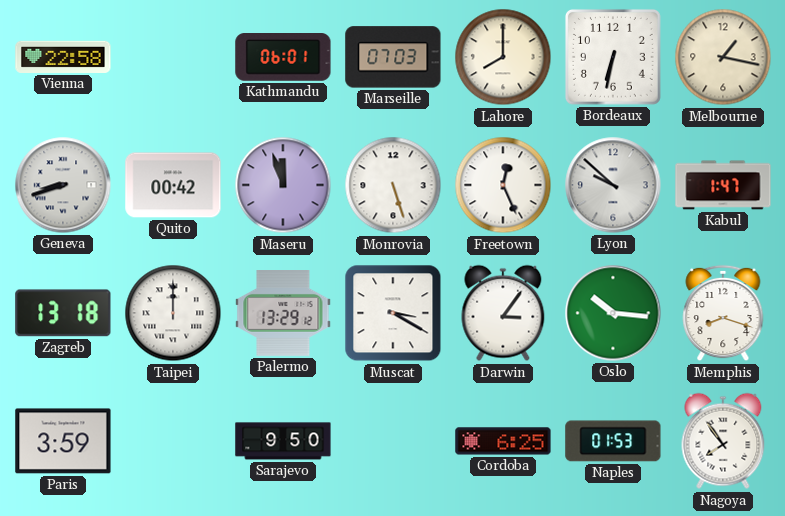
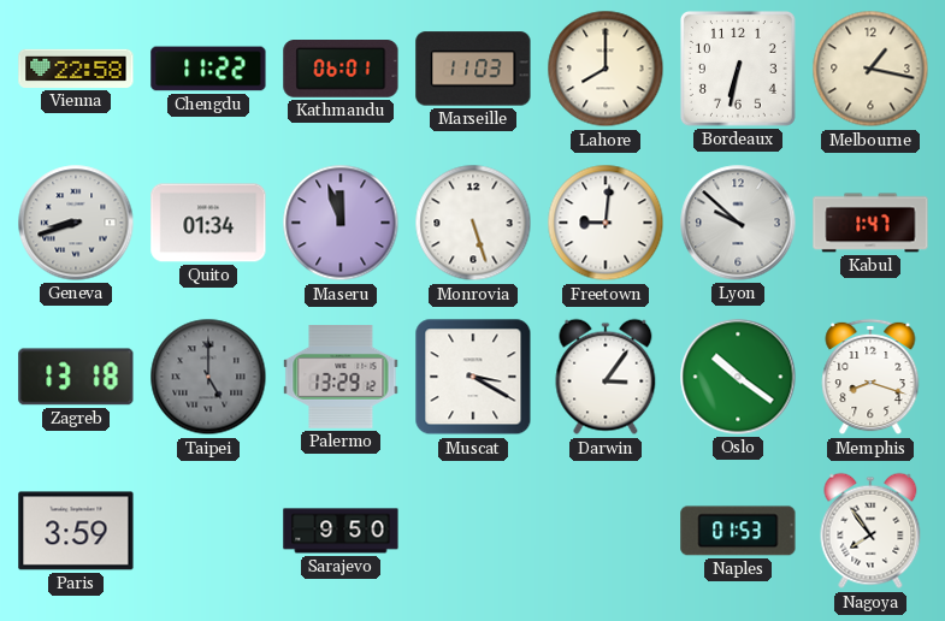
Chengdu: none -> 11:22
Marseille: 07:03 -> 11:03
Quito: 00:42 -> 01:34
Freetown: 12:26 -> 9:01
Taipei: 12:00 -> 5:00
Taipei dial: white -> grey
Oslo: 10:16 -> 10:21
Cordoba: 6:25 -> none
